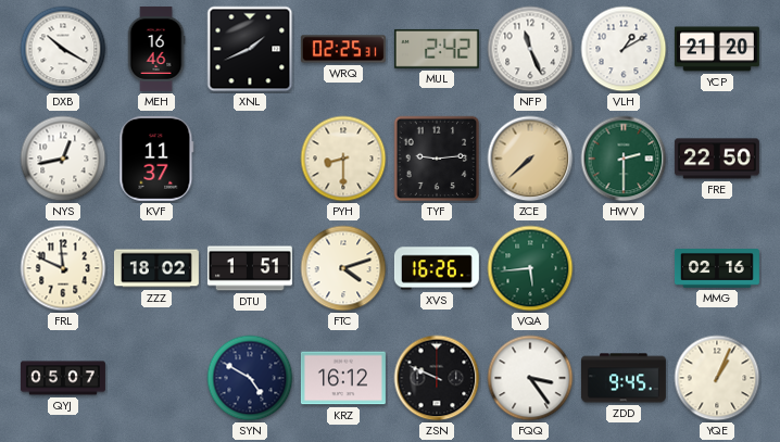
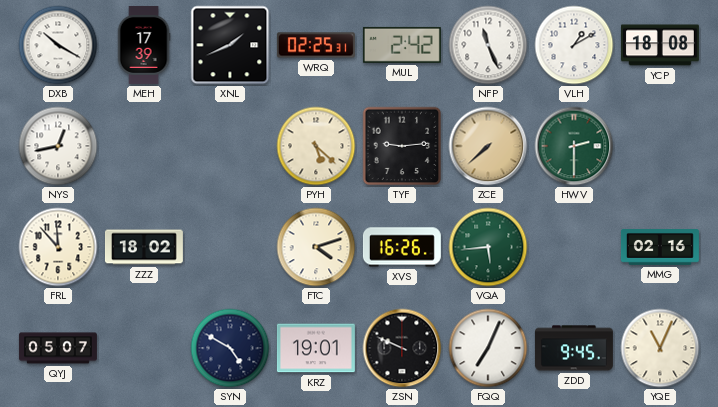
MEH: 16:46 -> 17:39
YCP: 21:20 -> 18:08
KVF: 11:37 -> none
PYH: 8:30 -> 5:22
FRE: 22:50 -> none
FRL: 11:49 -> 11:53
DTU: 1:51 -> none
KRZ: 16:12 -> 19:01
FQQ: 3:24 -> 7:04
YQE: 1:04 -> 11:04
